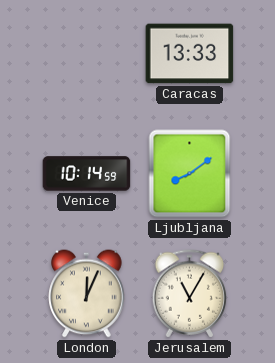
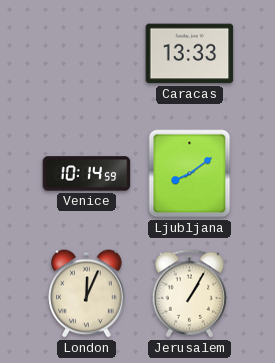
Jerusalem: 11:05 -> 1:05
